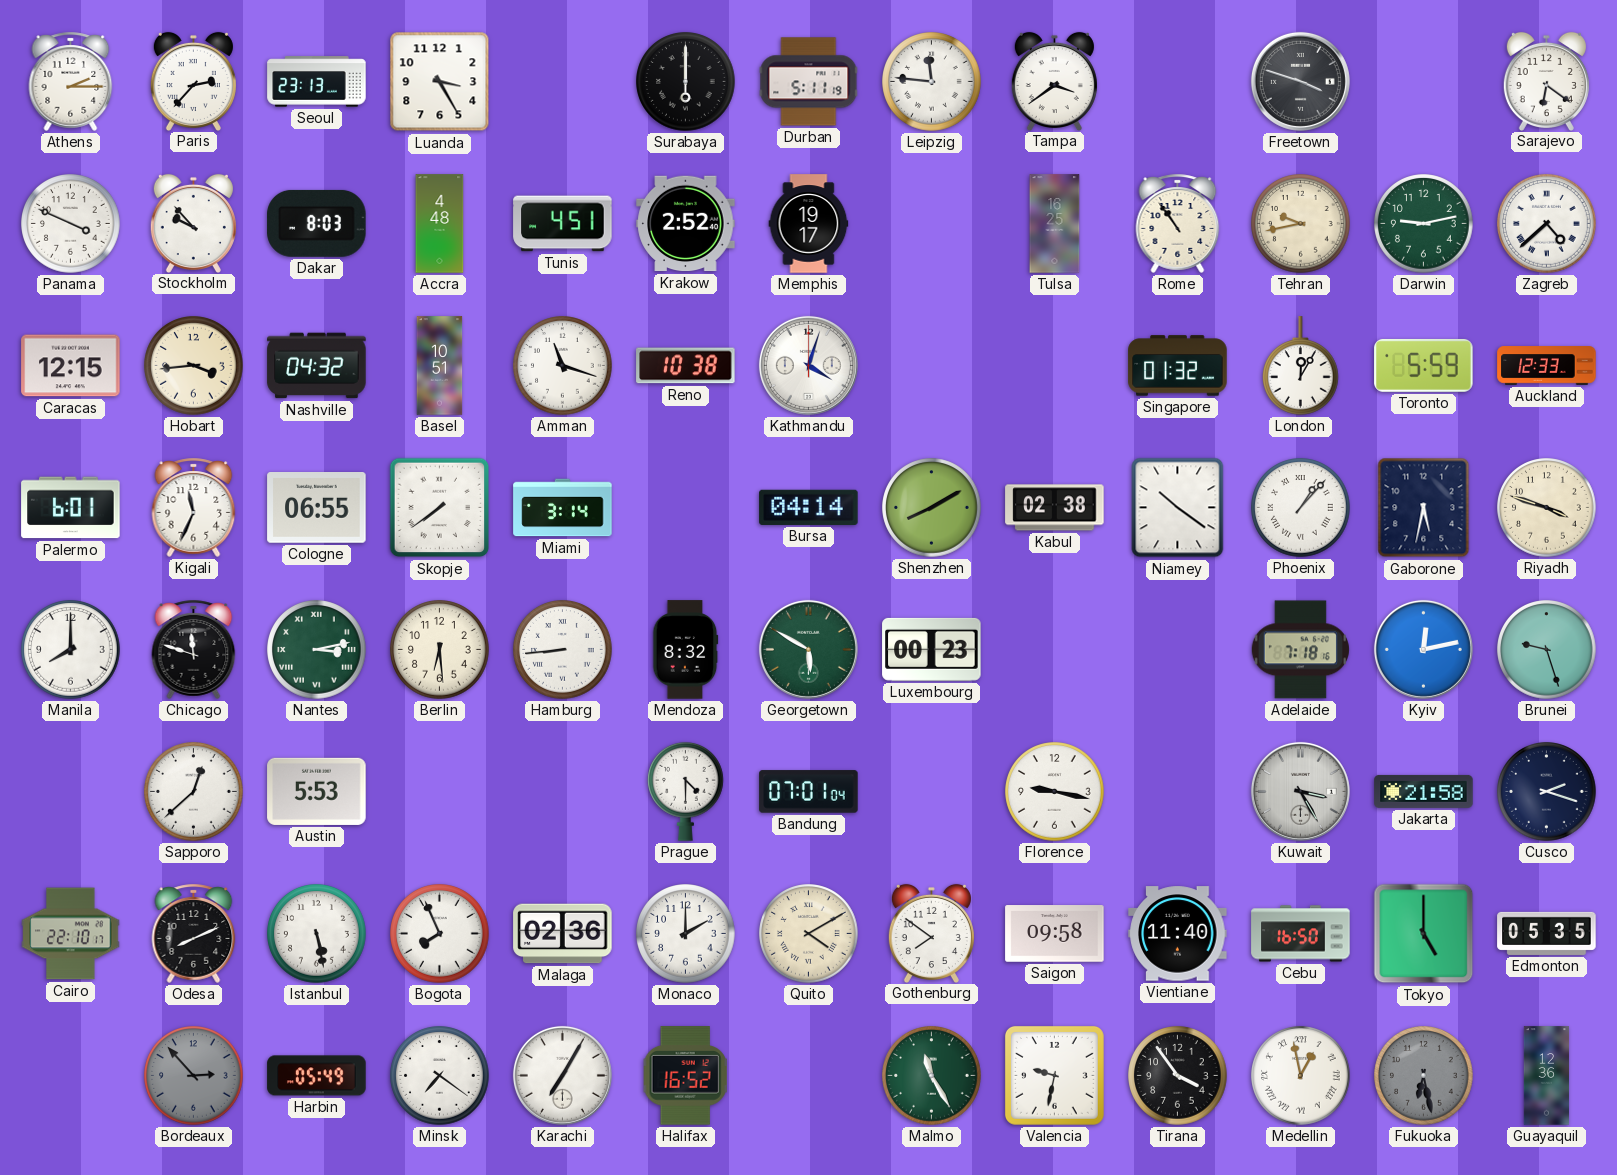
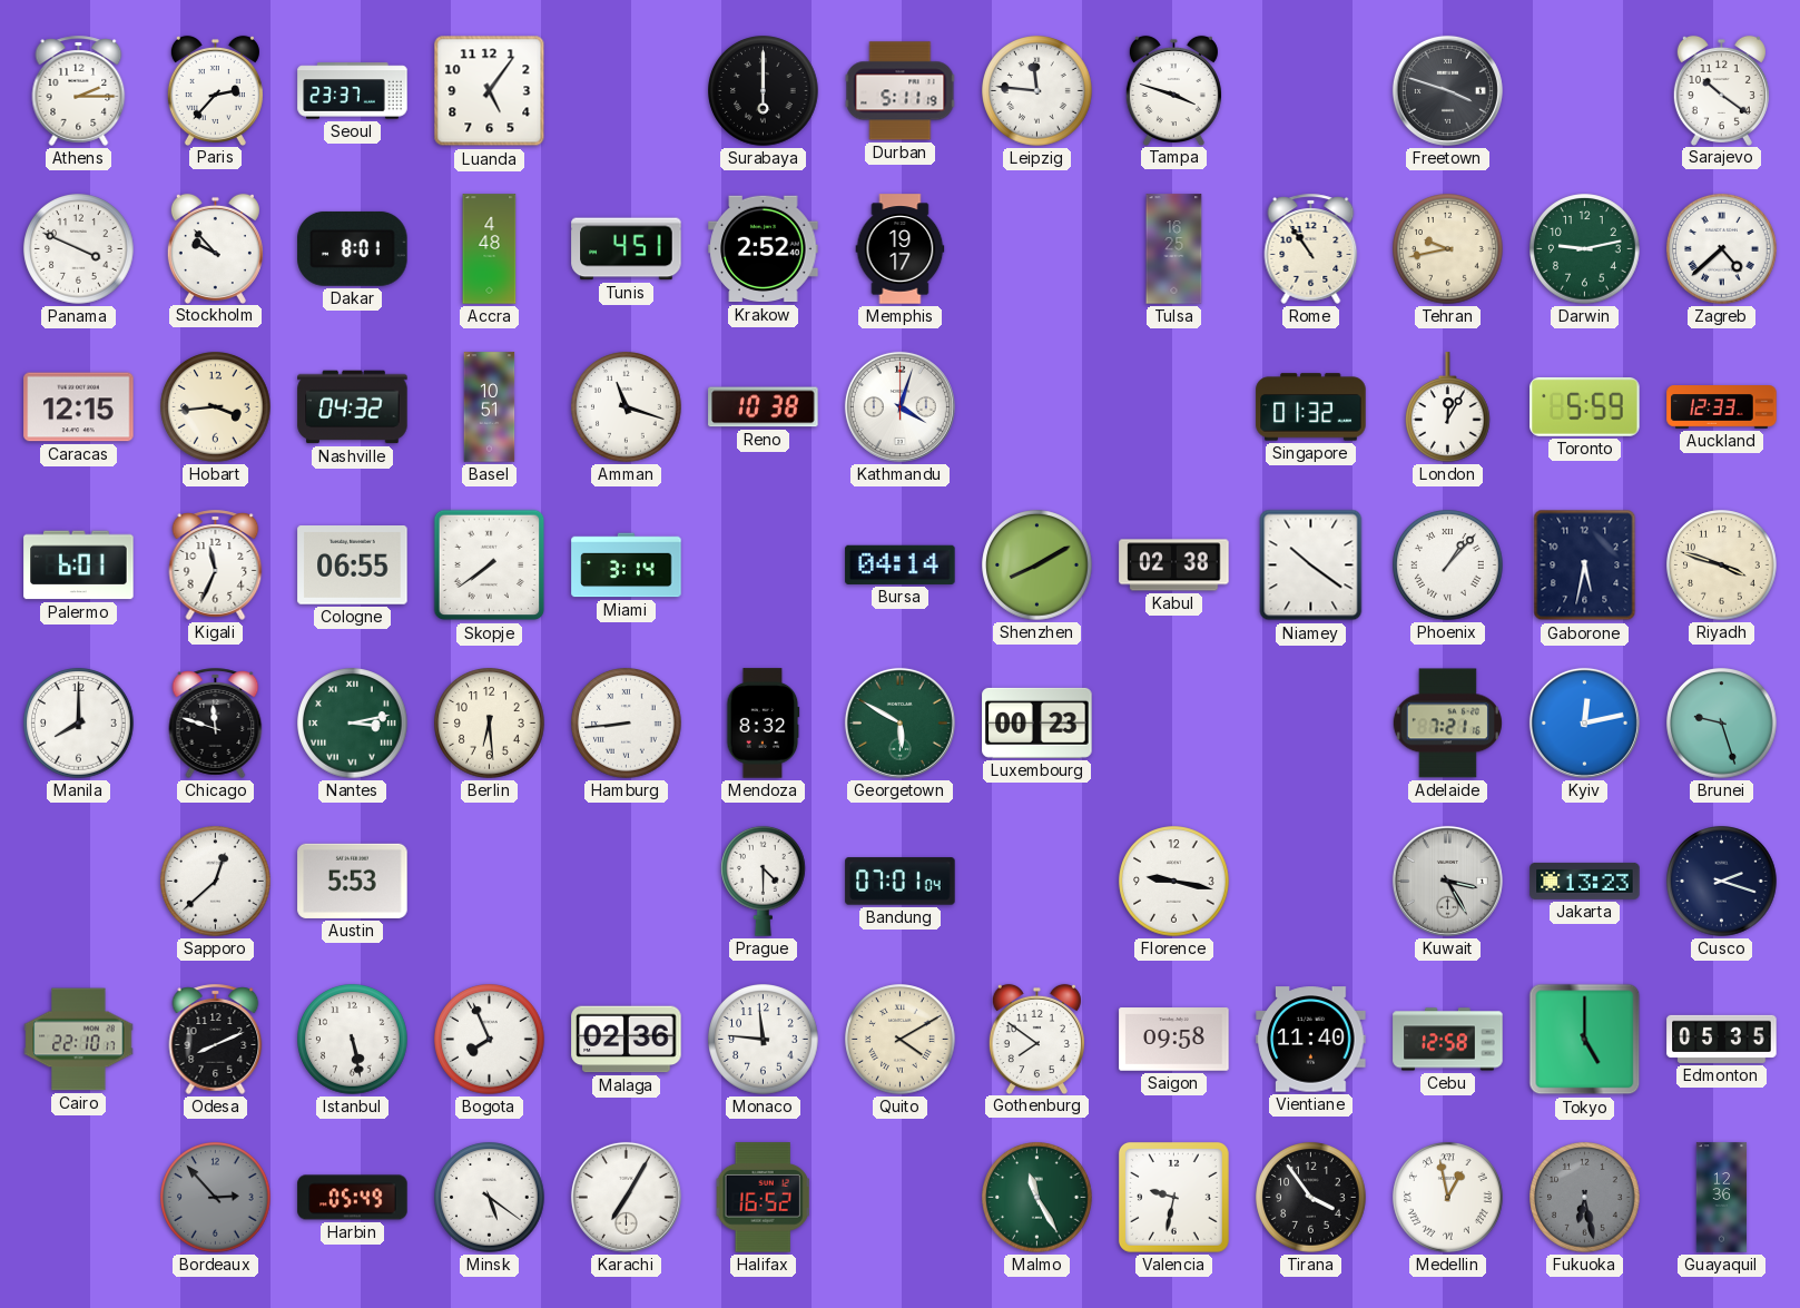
Seoul: 23:13 -> 23:37
Luanda: 3:25 -> 5:06
Tampa: 3:39 -> 3:48
Sarajevo: 6:21 -> 10:21
Dakar: 8:03 -> 8:01
Adelaide: 7:18 -> 7:21
Jakarta: 21:58 -> 13:23
Monaco: 2:00 -> 11:46
Cebu: 16:50 -> 12:58
Minsk: 7:21 -> 5:21
